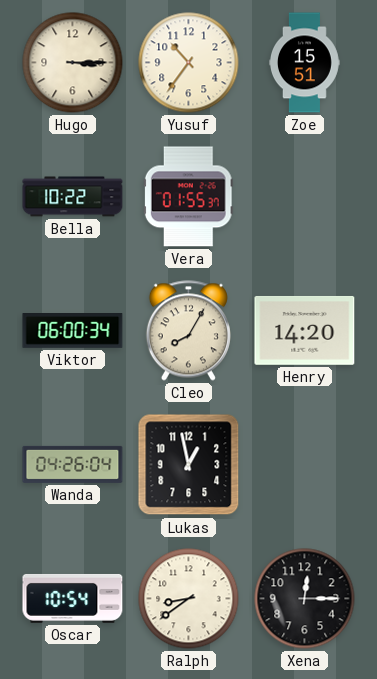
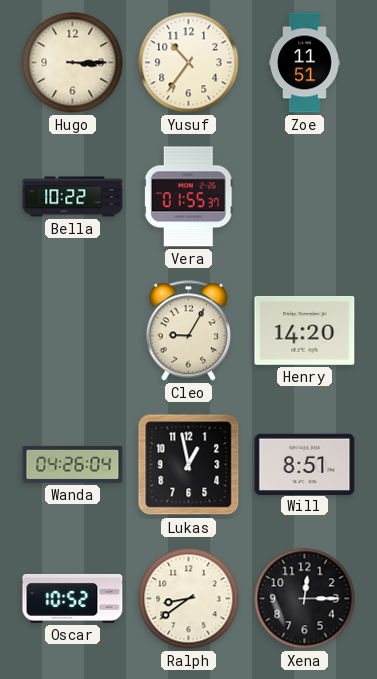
Zoe: 15:51 -> 11:51
Viktor: 06:00 -> none
Cleo: 8:05 -> 9:05
Will: none -> 8:51
Oscar: 10:54 -> 10:52
